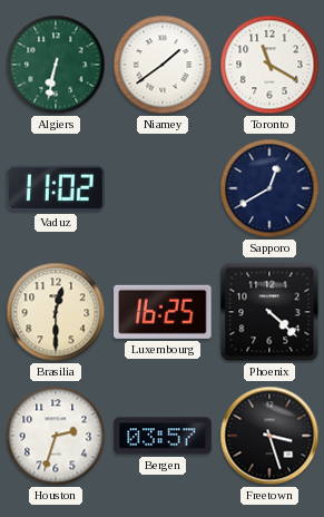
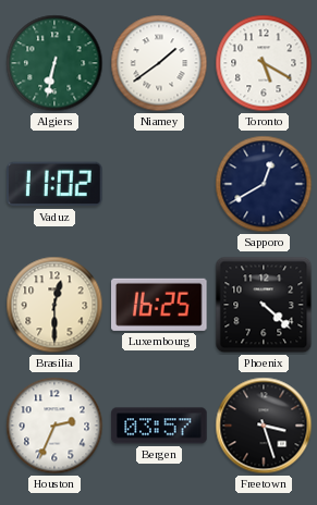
Toronto: 11:20 -> 5:20
Houston: 2:33 -> 2:34
